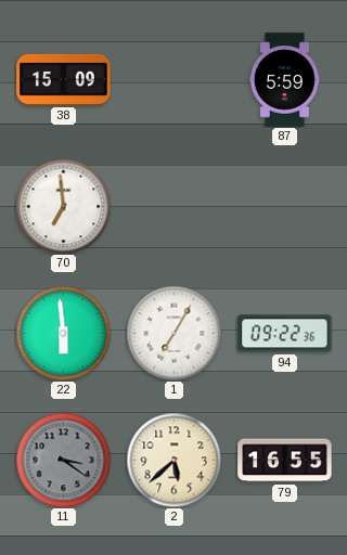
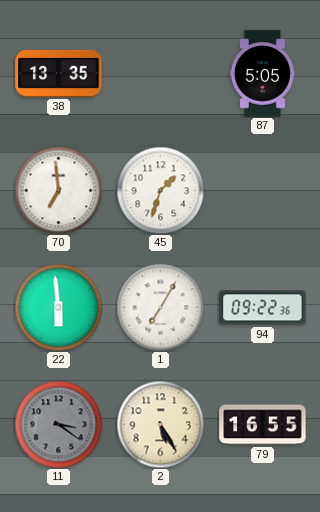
38: 15:09 -> 13:35
87: 5:59 -> 5:05
45: none -> 1:33
2: 5:38 -> 5:25
